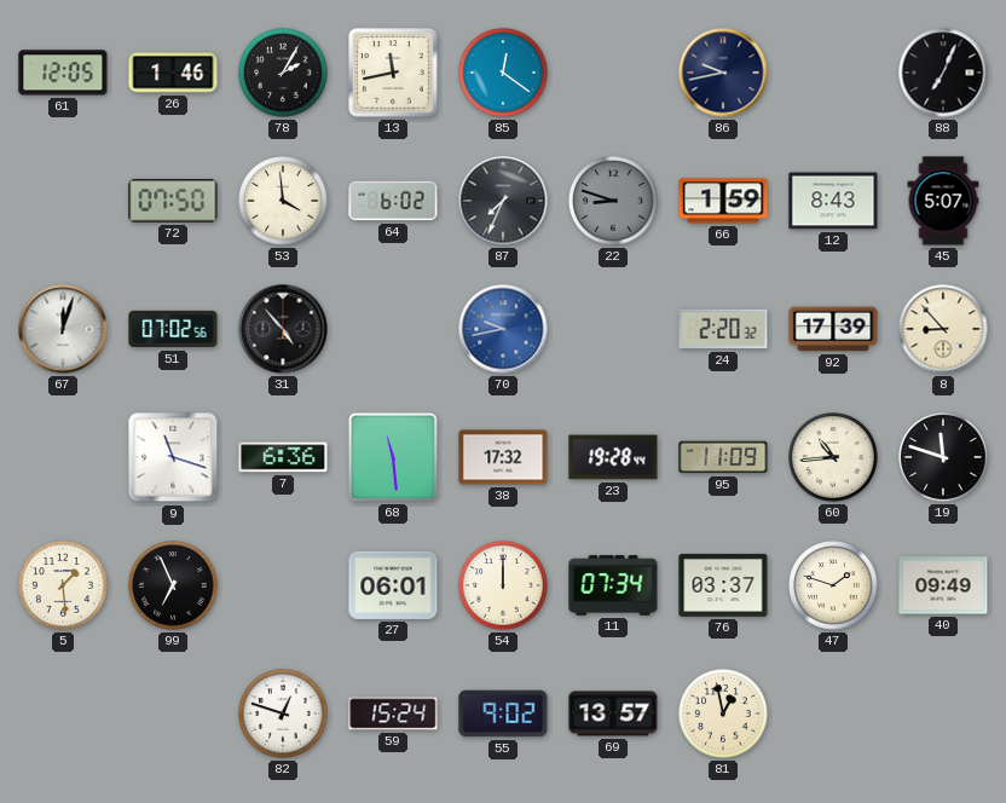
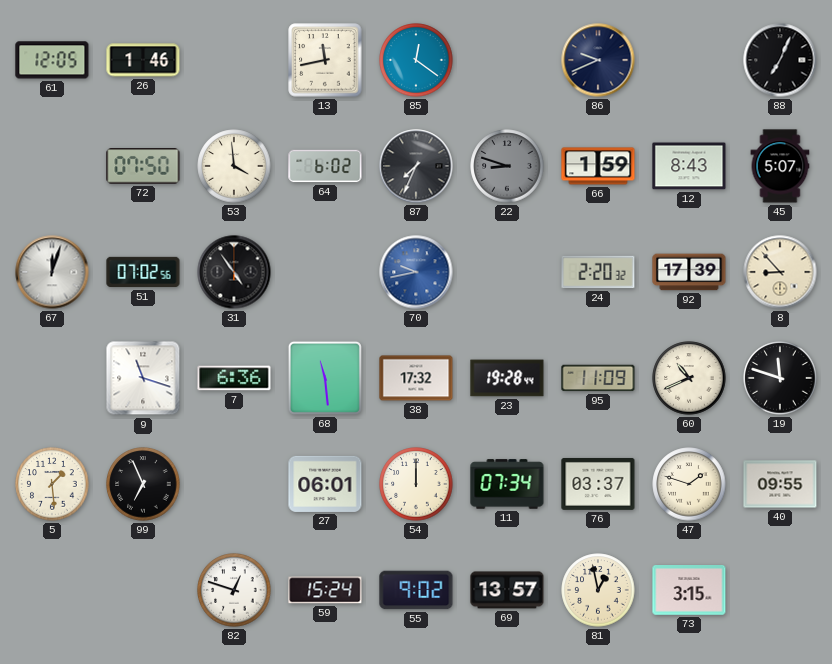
78: 2:05 -> none
86: 9:43 -> 9:41
31: 4:53 -> 4:54
60: 10:44 -> 10:41
40: 09:49 -> 09:55
73: none -> 3:15
